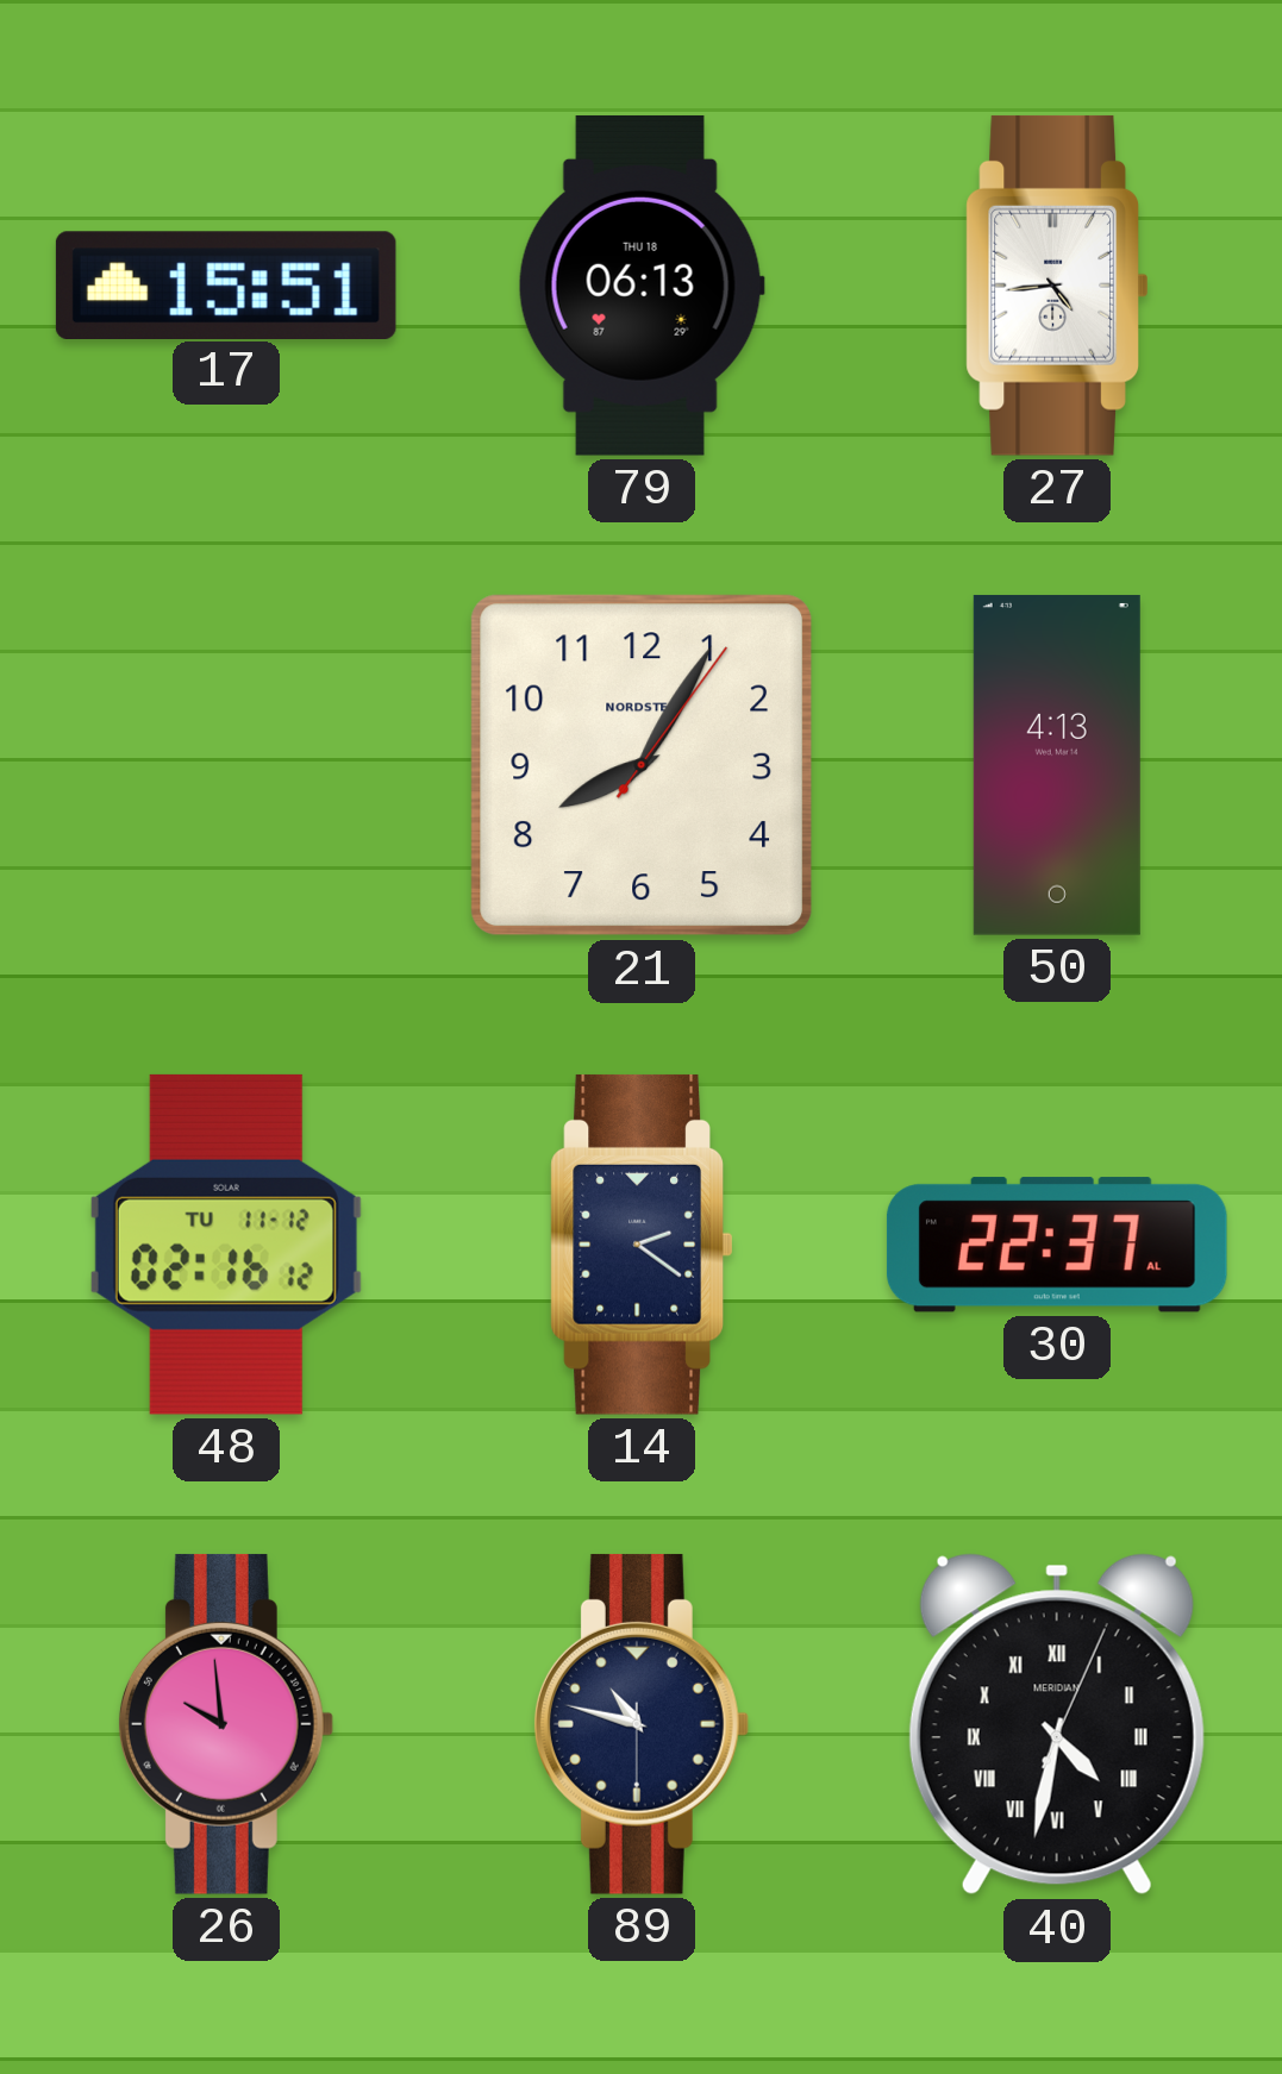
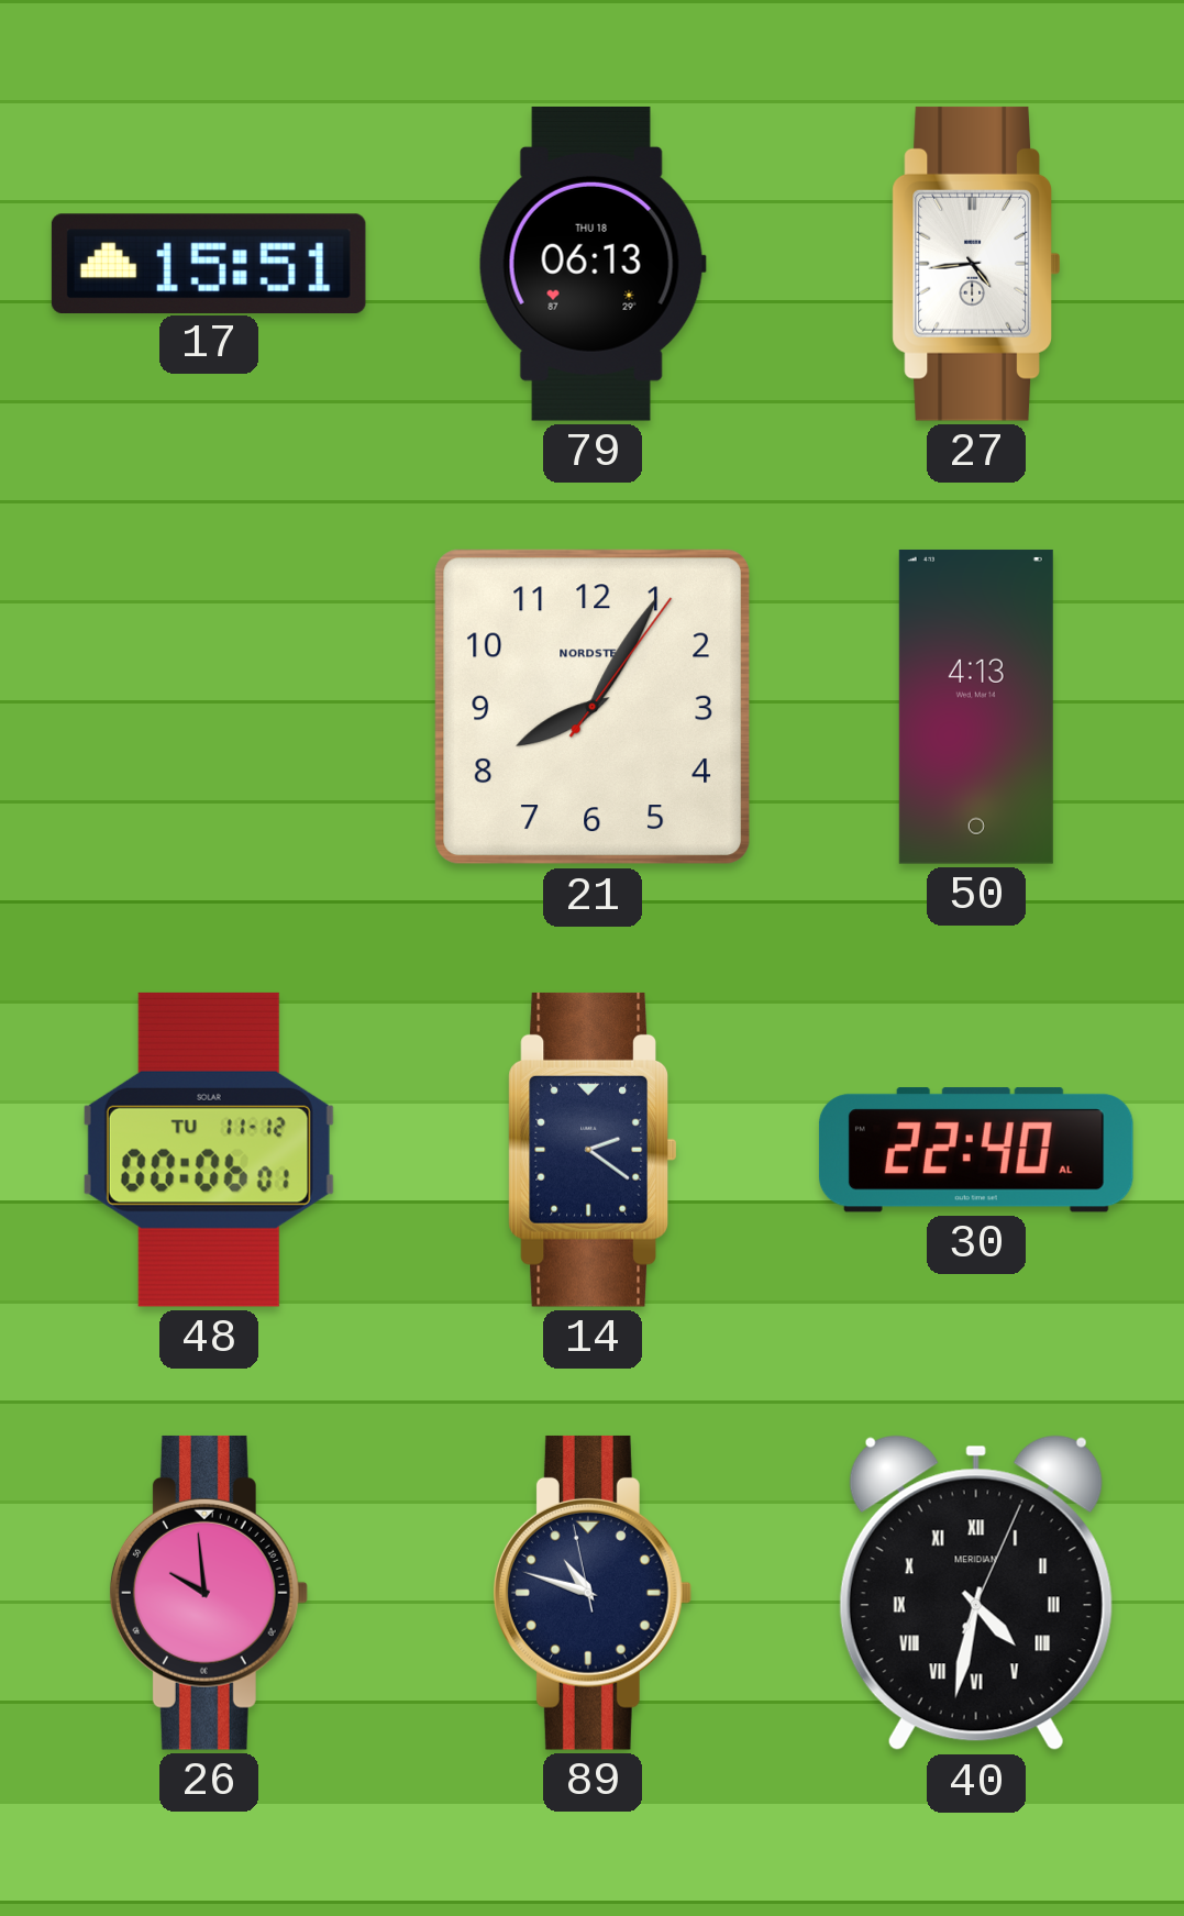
48: 02:16 -> 00:06
30: 22:37 -> 22:40
89: 10:47:30 -> 10:47:58
